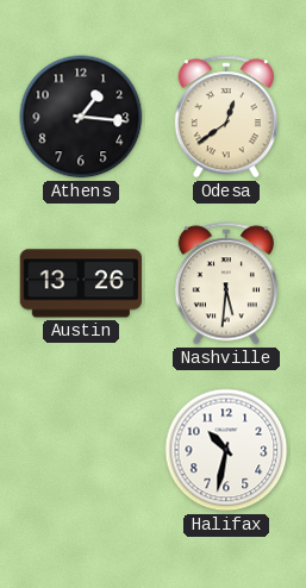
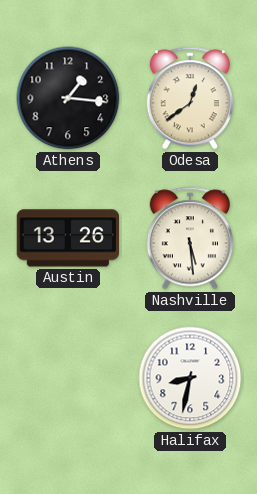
Nashville: 5:31 -> 5:29
Halifax: 10:32 -> 8:32
